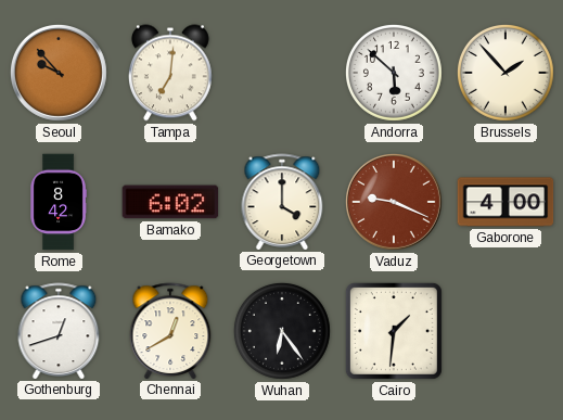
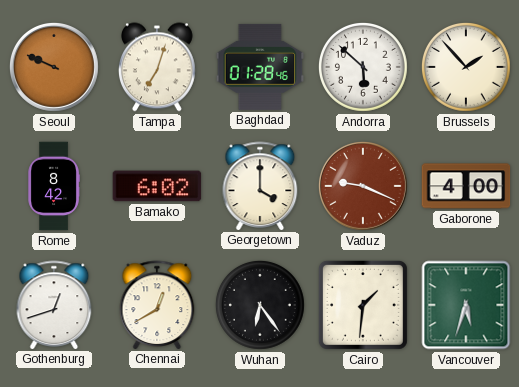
Seoul: 9:53 -> 9:49
Tampa: 7:01 -> 7:03
Baghdad: none -> 01:28
Vancouver: none -> 5:33
